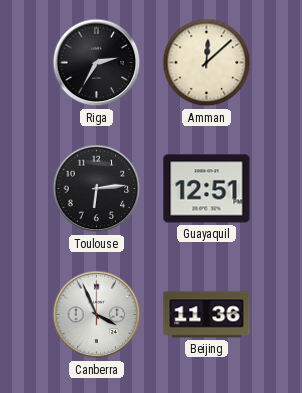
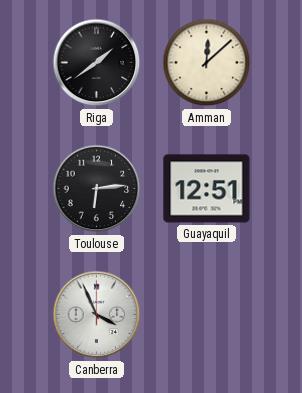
Riga: 2:35 -> 1:39
Beijing: 11:36 -> none
